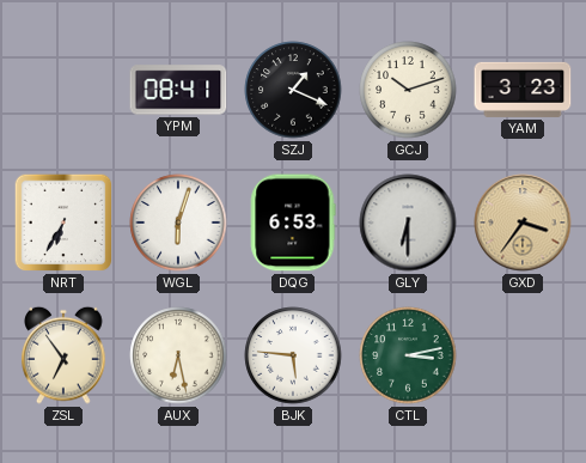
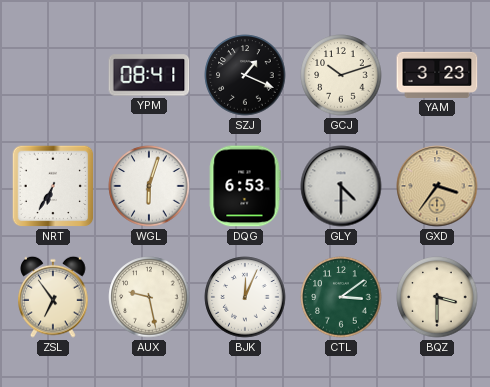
GLY: 6:30 -> 4:30
AUX: 6:28 -> 9:28
BJK: 5:46 -> 12:04
CTL: 3:13 -> 3:09
BQZ: none -> 3:30
